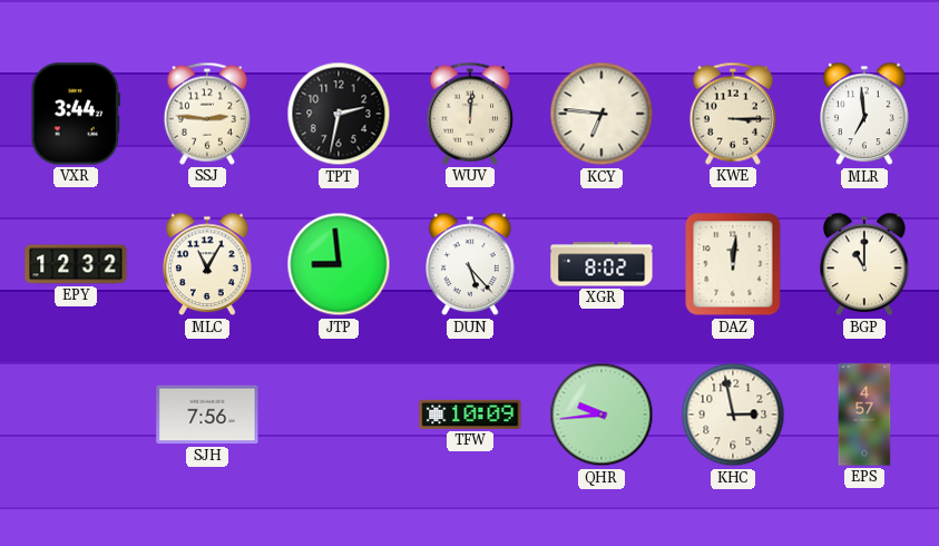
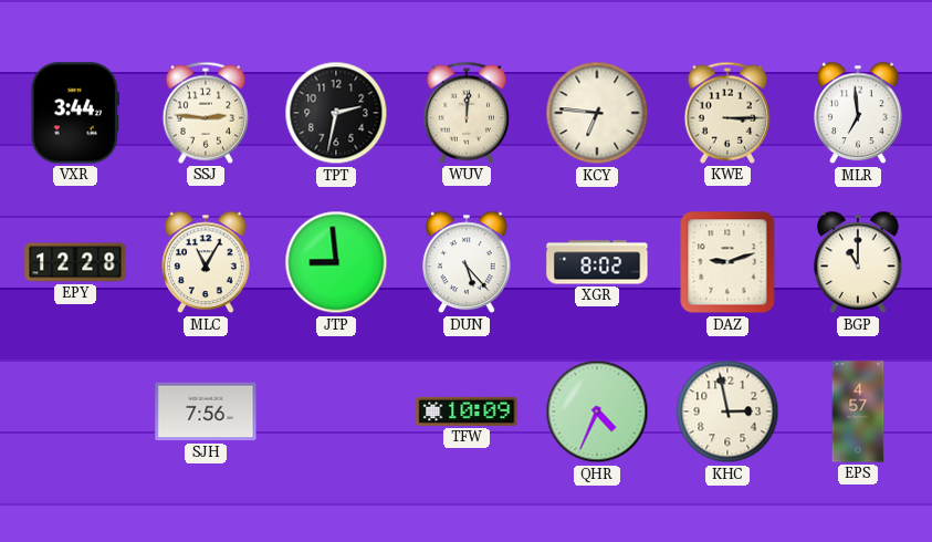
EPY: 12:32 -> 12:28
DAZ: 12:01 -> 9:12
QHR: 9:44 -> 4:34
